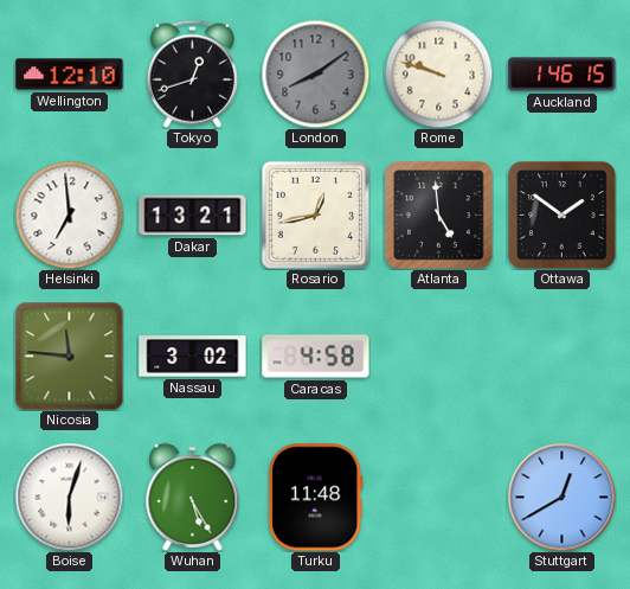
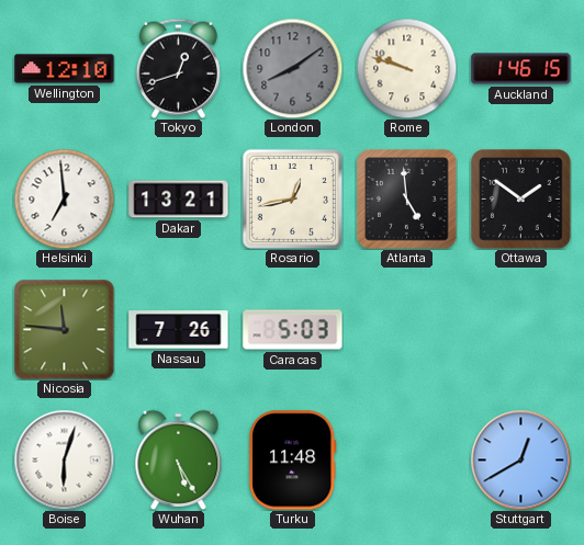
Nassau: 3:02 -> 7:26
Caracas: 4:58 -> 5:03
